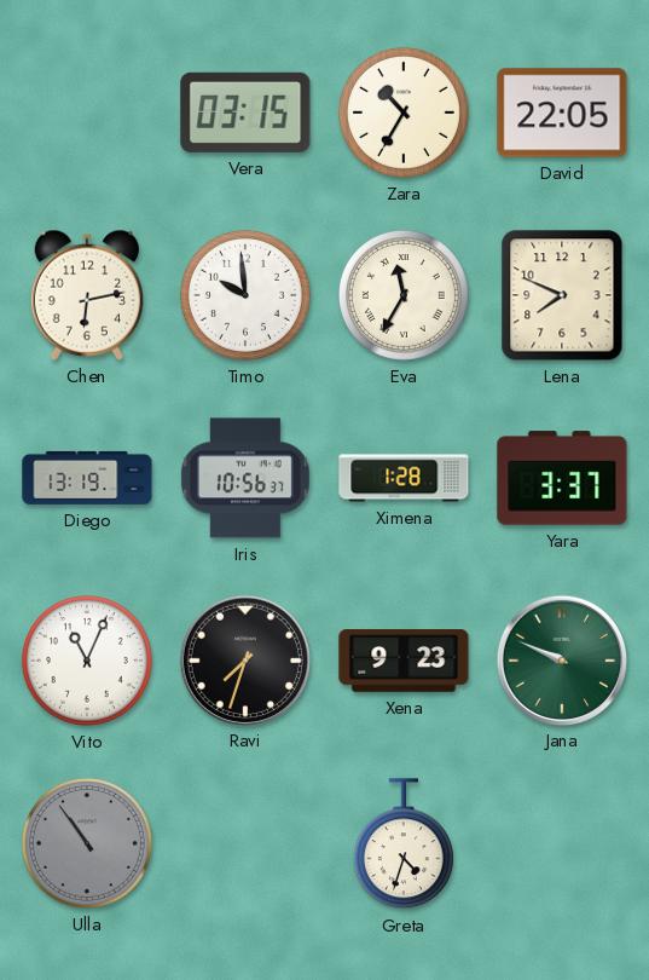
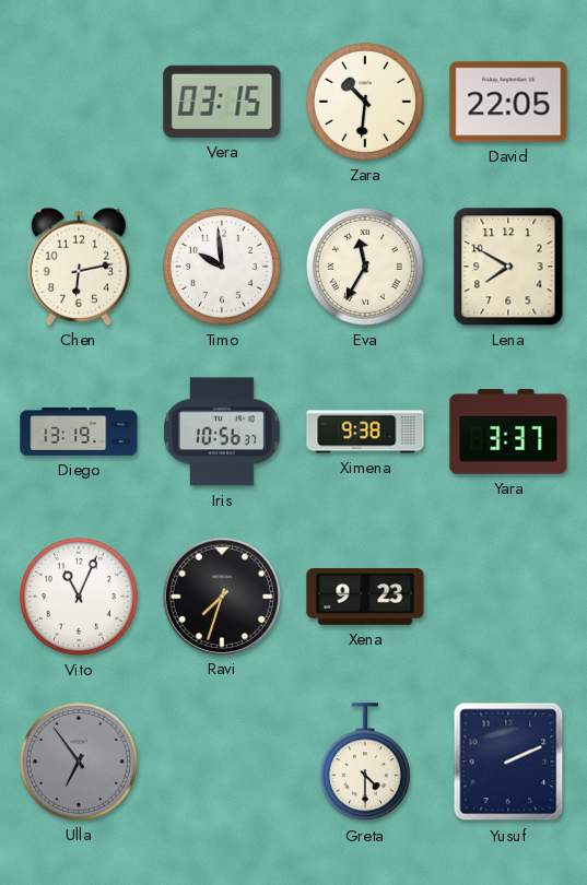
Zara: 10:35 -> 10:31
Lena: 7:49 -> 7:50
Ximena: 1:28 -> 9:38
Jana: 9:49 -> none
Ulla: 10:54 -> 6:54
Greta: 4:33 -> 4:30
Yusuf: none -> 2:11
